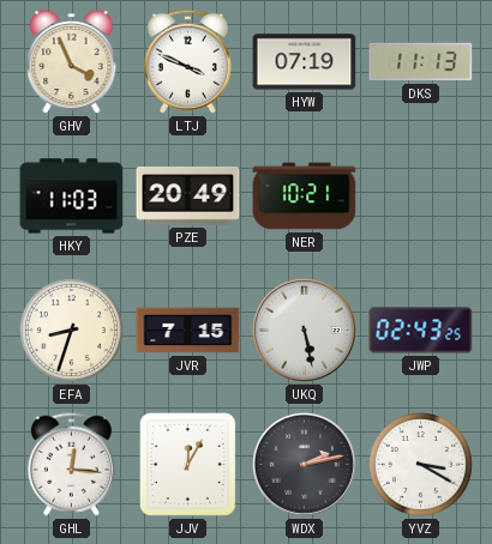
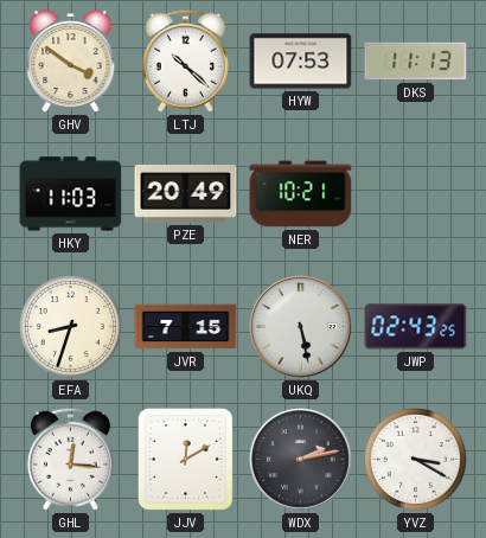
GHV: 3:56 -> 3:51
LTJ: 3:49 -> 10:22
HYW: 07:19 -> 07:53
JJV: 12:05 -> 12:10
